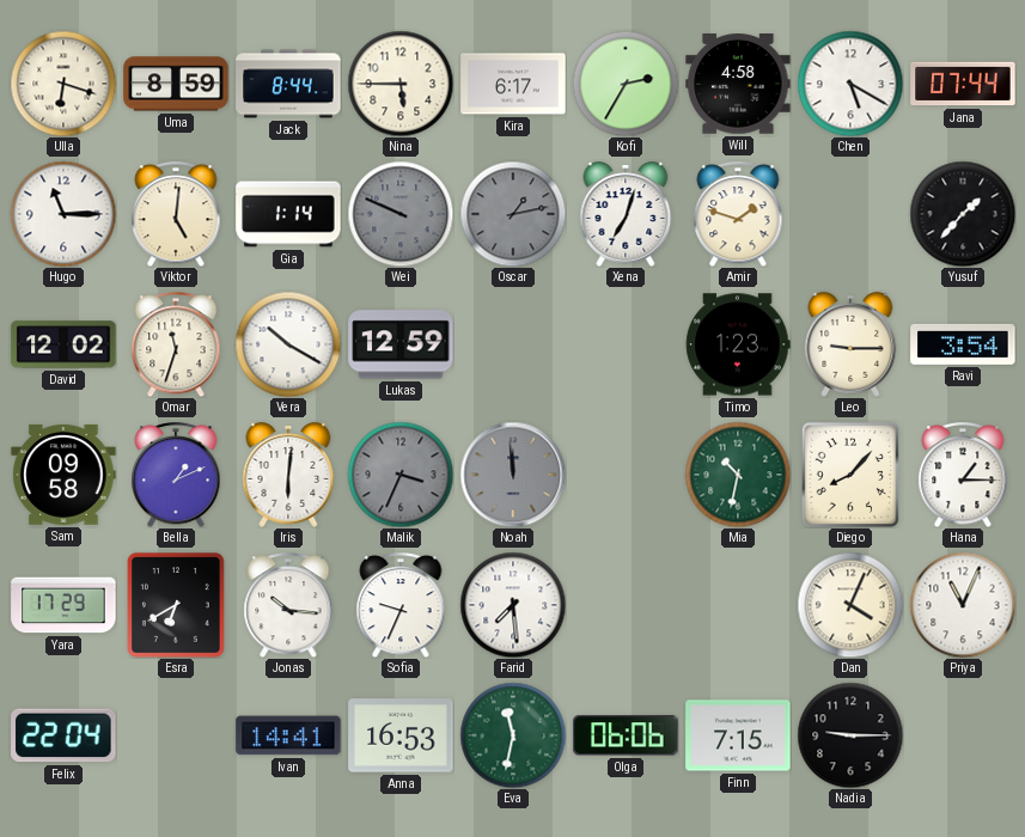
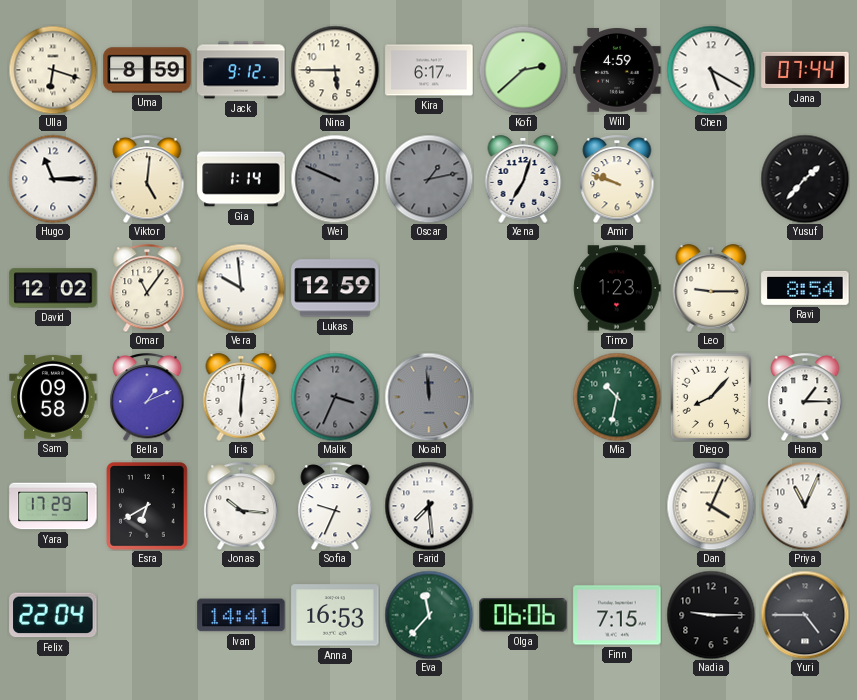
Jack: 8:44 -> 9:12
Kofi: 2:35 -> 2:38
Will: 4:58 -> 4:59
Amir: 1:48 -> 9:48
Omar: 11:33 -> 11:06
Vera: 10:20 -> 9:59
Ravi: 3:54 -> 8:54
Eva: 11:32 -> 11:37
Yuri: none -> 4:45
